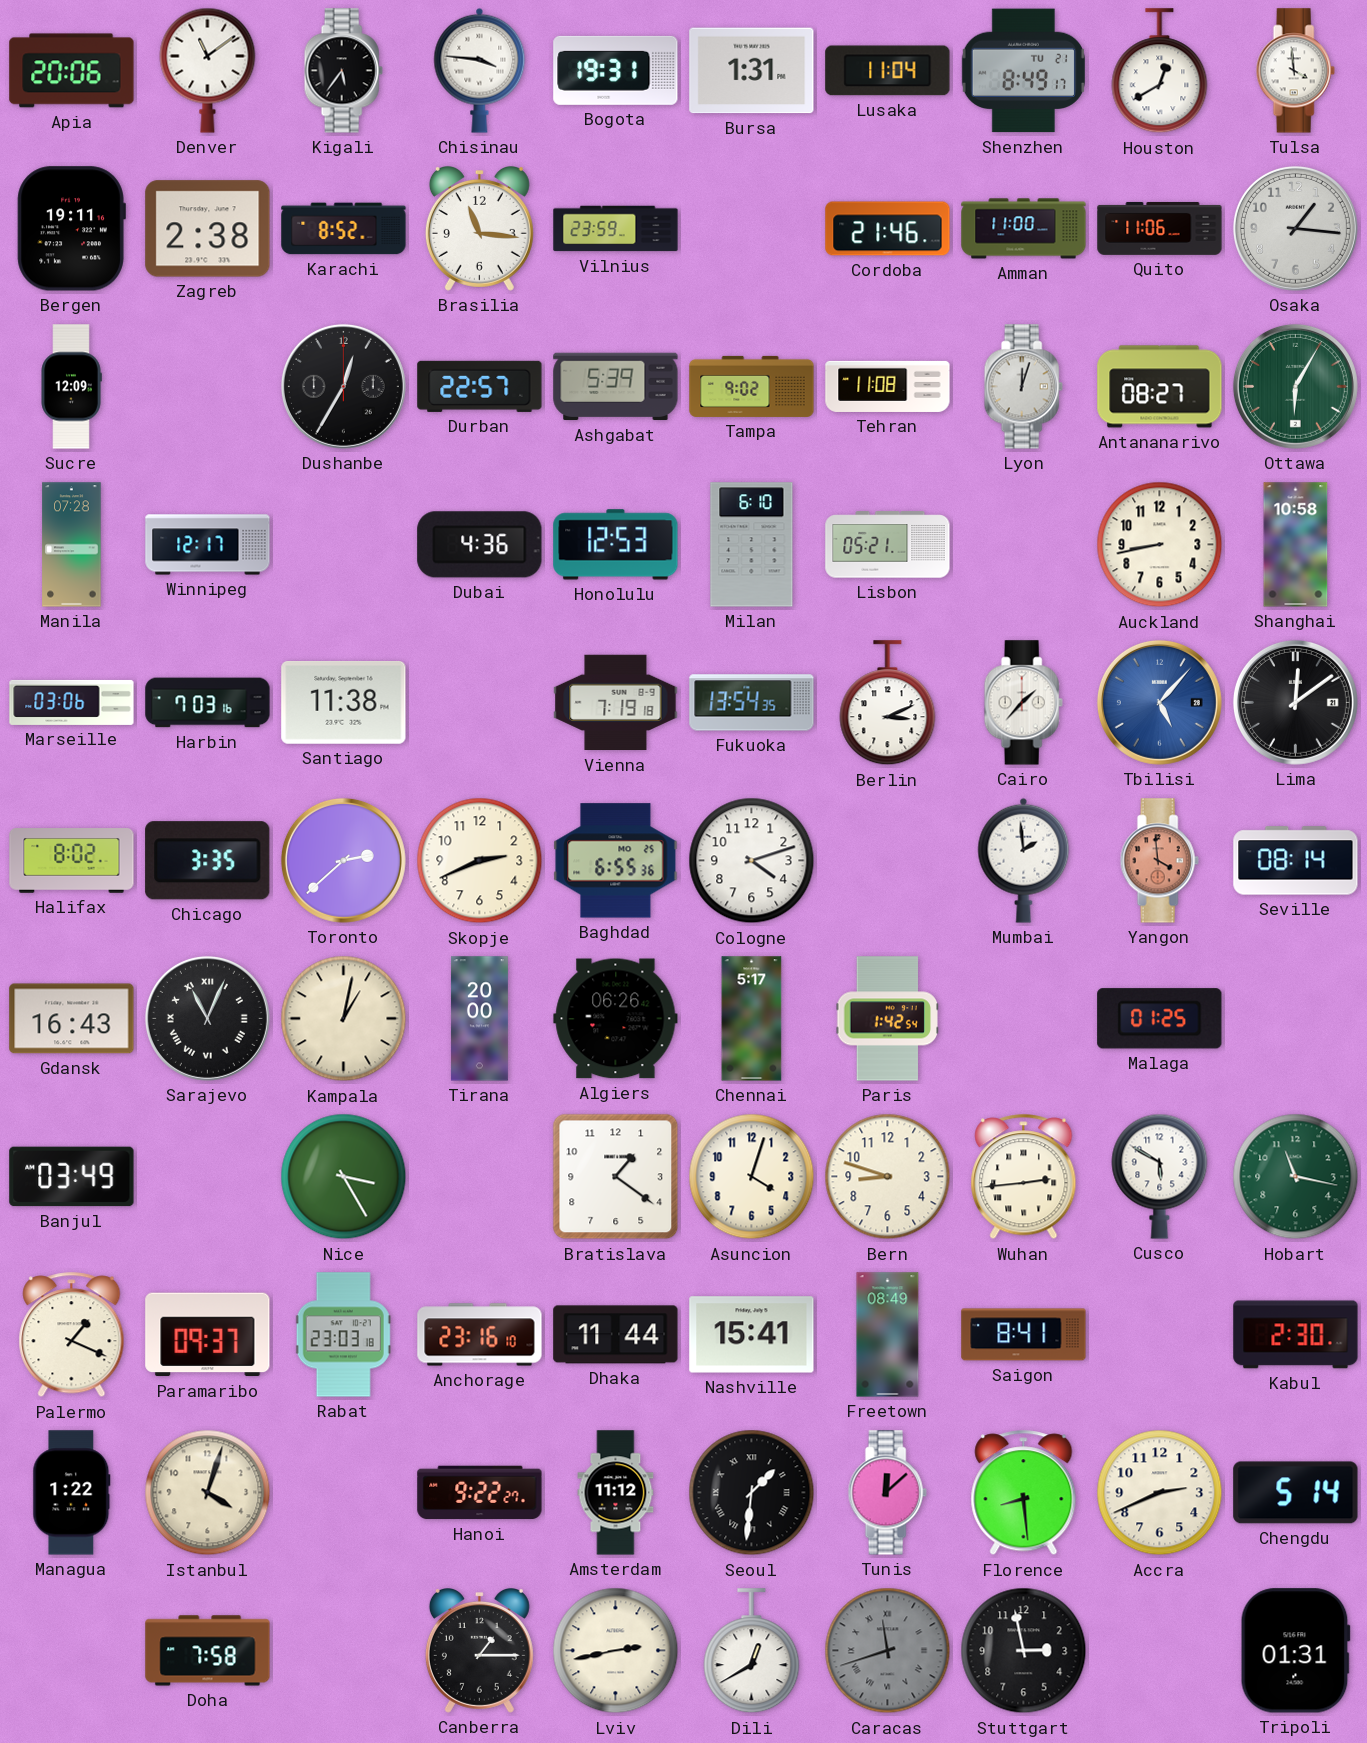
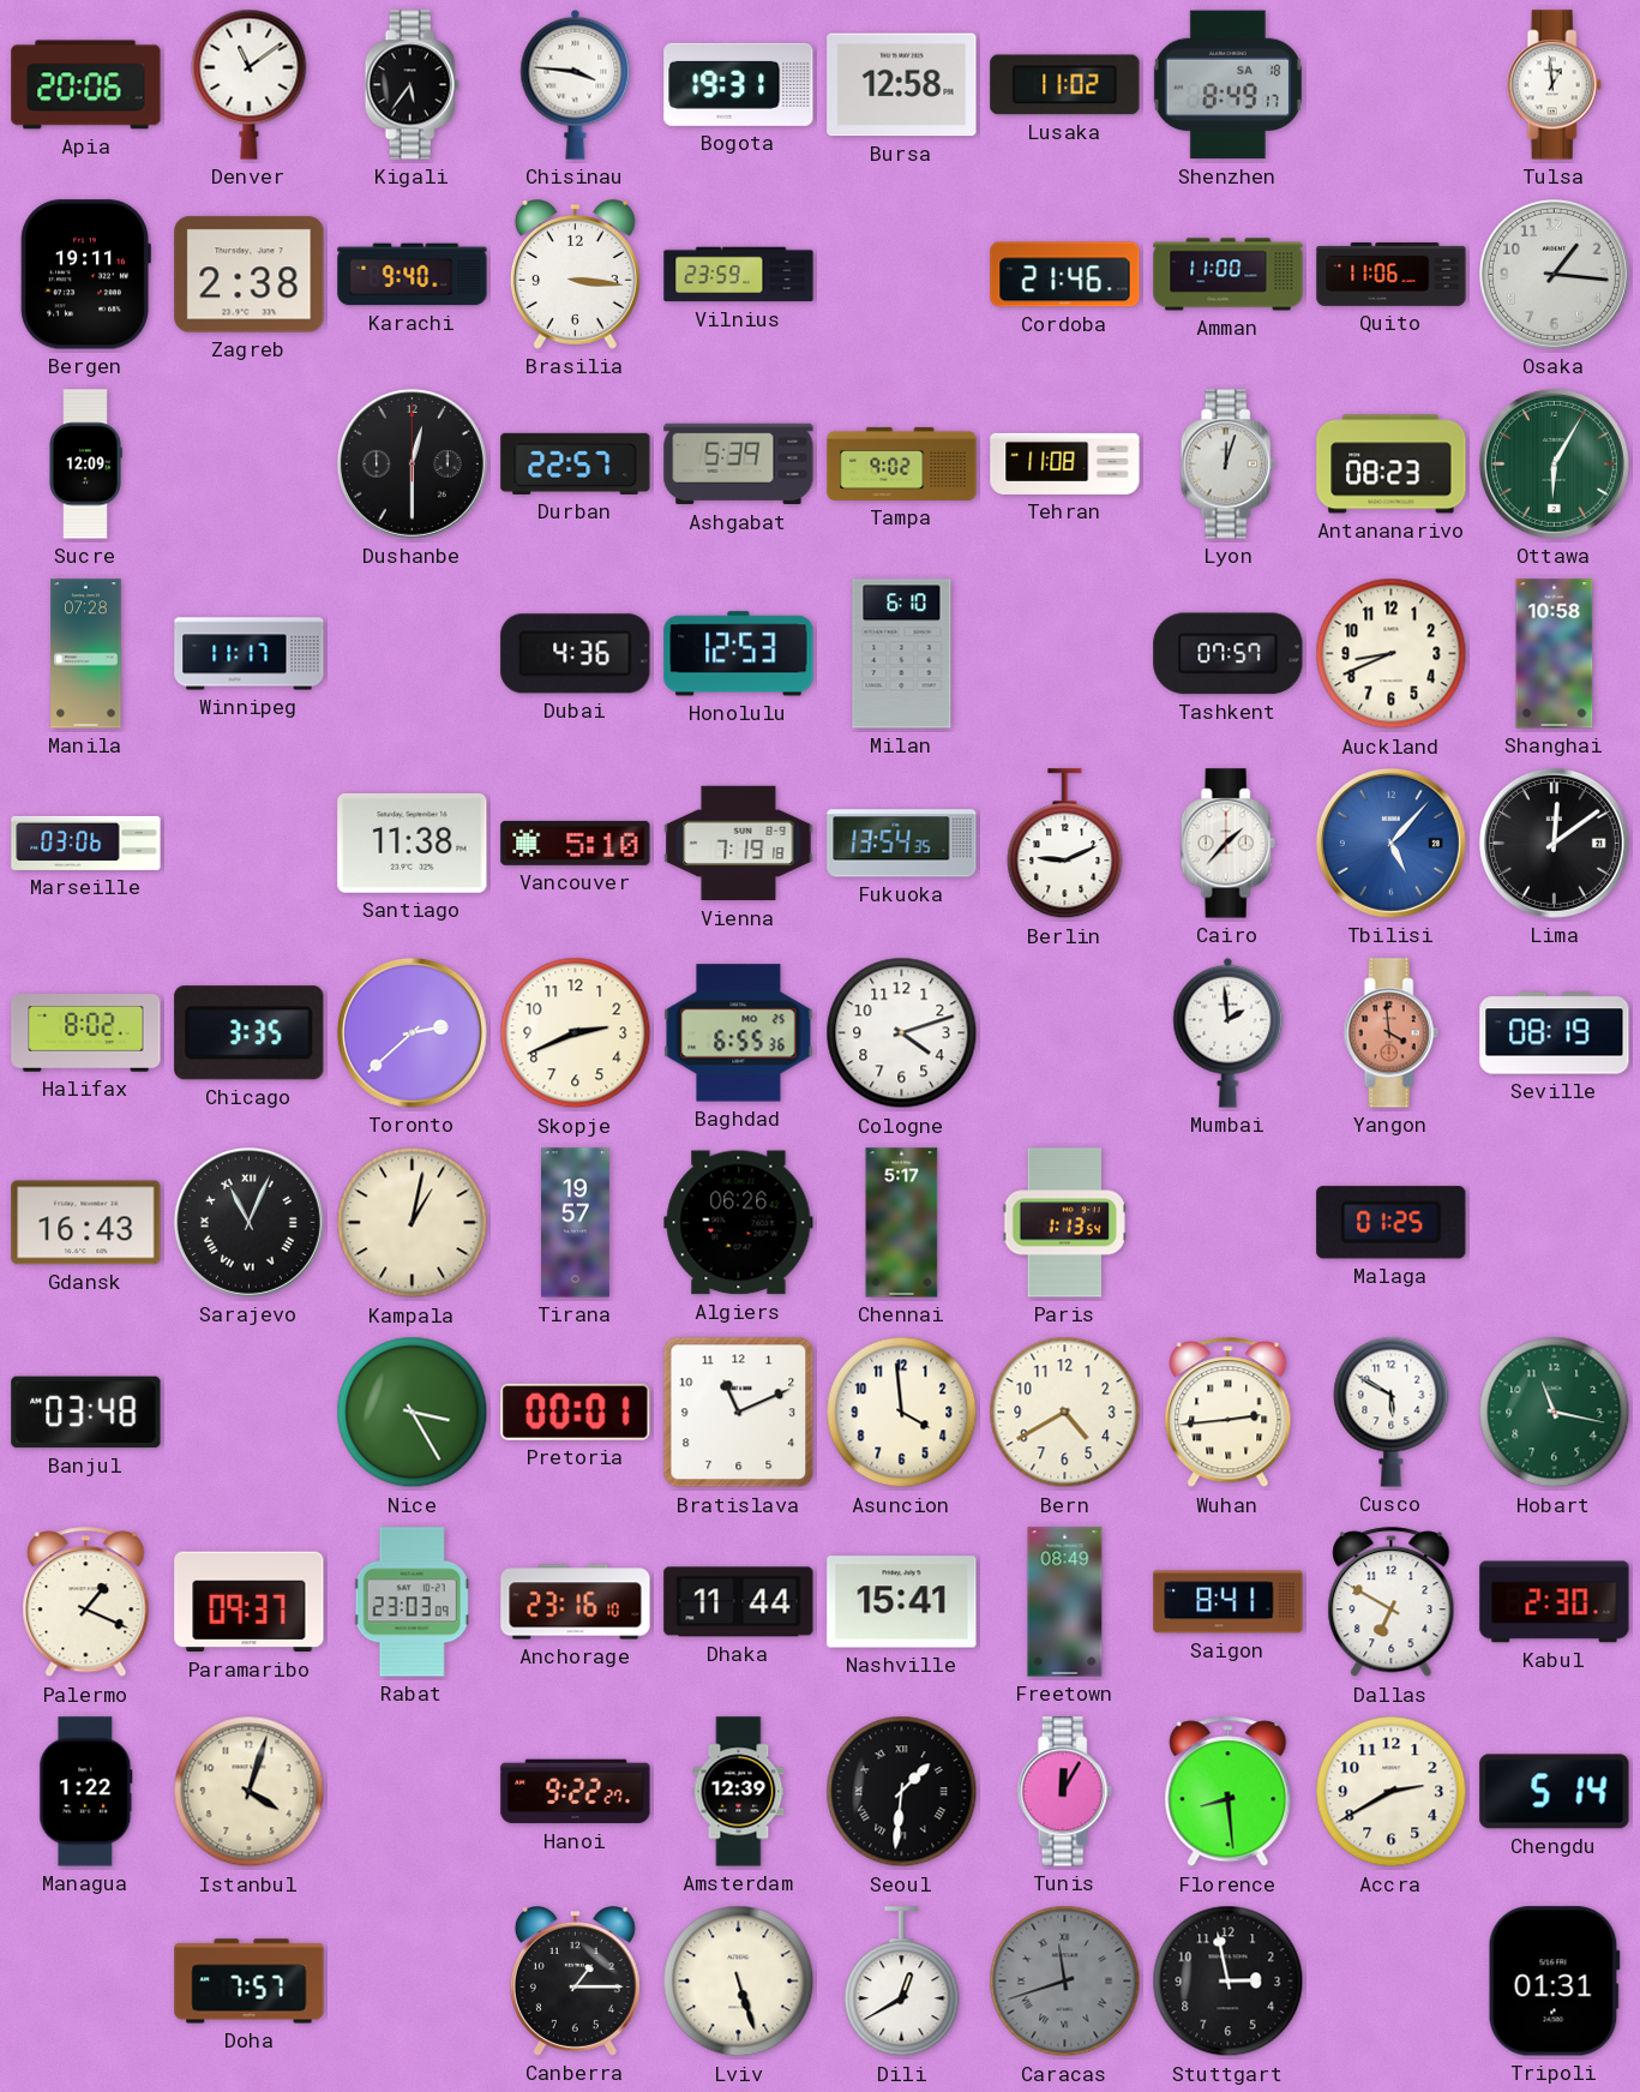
Bursa: 1:31 -> 12:58
Lusaka: 11:04 -> 11:02
Shenzhen date: TU 21 -> SA 18
Houston: 12:40 -> none
Tulsa: 3:59 -> 12:59
Karachi: 8:52 -> 9:40
Brasilia: 11:16 -> 3:16
Dushanbe: 12:35 -> 12:30
Antananarivo: 08:27 -> 08:23
Winnipeg: 12:17 -> 11:17
Lisbon: 05:21 -> none
Tashkent: none -> 07:57
Auckland: 8:43 -> 8:41
Harbin: 7:03 -> none
Vancouver: none -> 5:10
Berlin: 3:11 -> 9:11
Seville: 08:14 -> 08:19
Tirana: 20:00 -> 19:57
Paris: 1:42 -> 1:13
Banjul: 03:49 -> 03:48
Pretoria: none -> 00:01
Bratislava: 1:21 -> 11:11
Asuncion: 4:03 -> 3:59
Bern: 8:48 -> 4:40
Rabat: 23:03:18 -> 23:03:09
Dallas: none -> 6:50
Amsterdam: 11:12 -> 12:39
Tunis: 12:08 -> 12:05
Accra: 2:41 -> 2:40
Doha: 7:58 -> 7:57
Lviv: 2:43 -> 5:27
